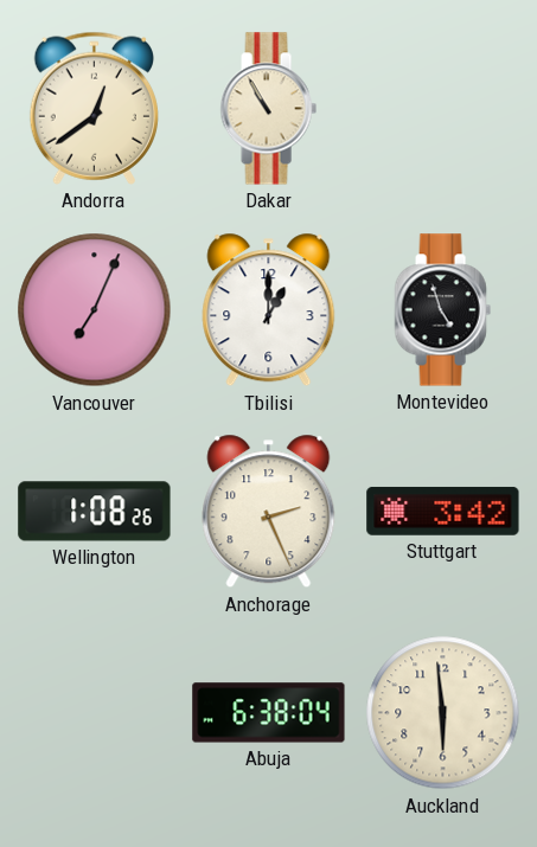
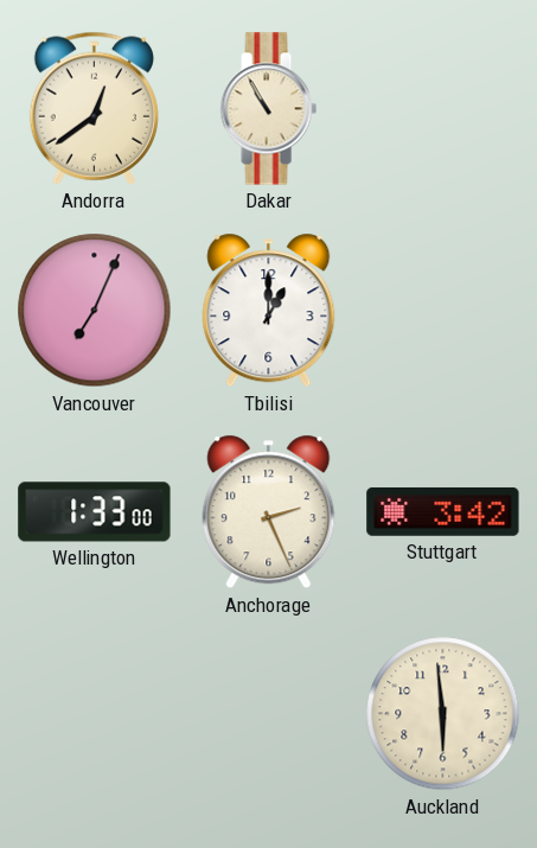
Montevideo: 4:57 -> none
Wellington: 1:08 -> 1:33
Abuja: 6:38 -> none
